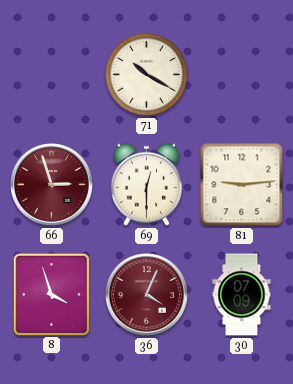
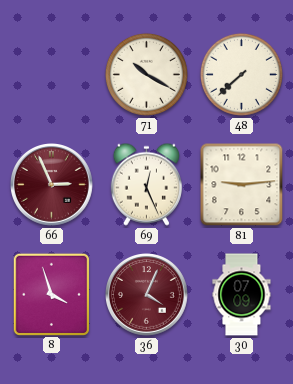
48: none -> 7:38
66: 2:57 -> 2:56
69: 12:30 -> 12:26
